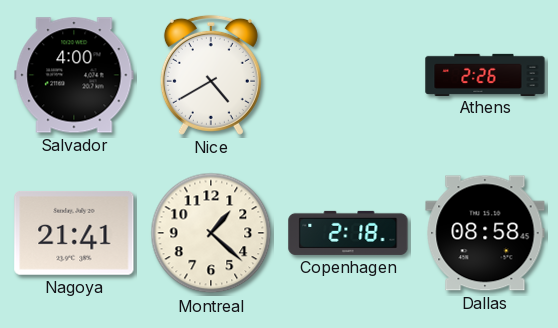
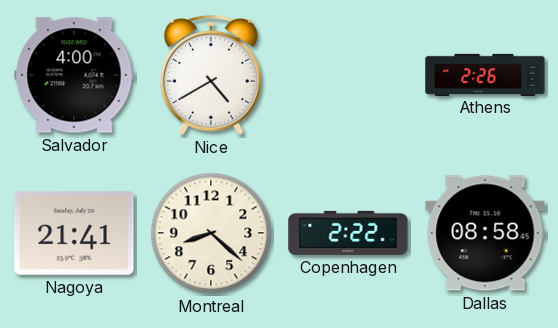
Montreal: 1:22 -> 8:22
Copenhagen: 2:18 -> 2:22
